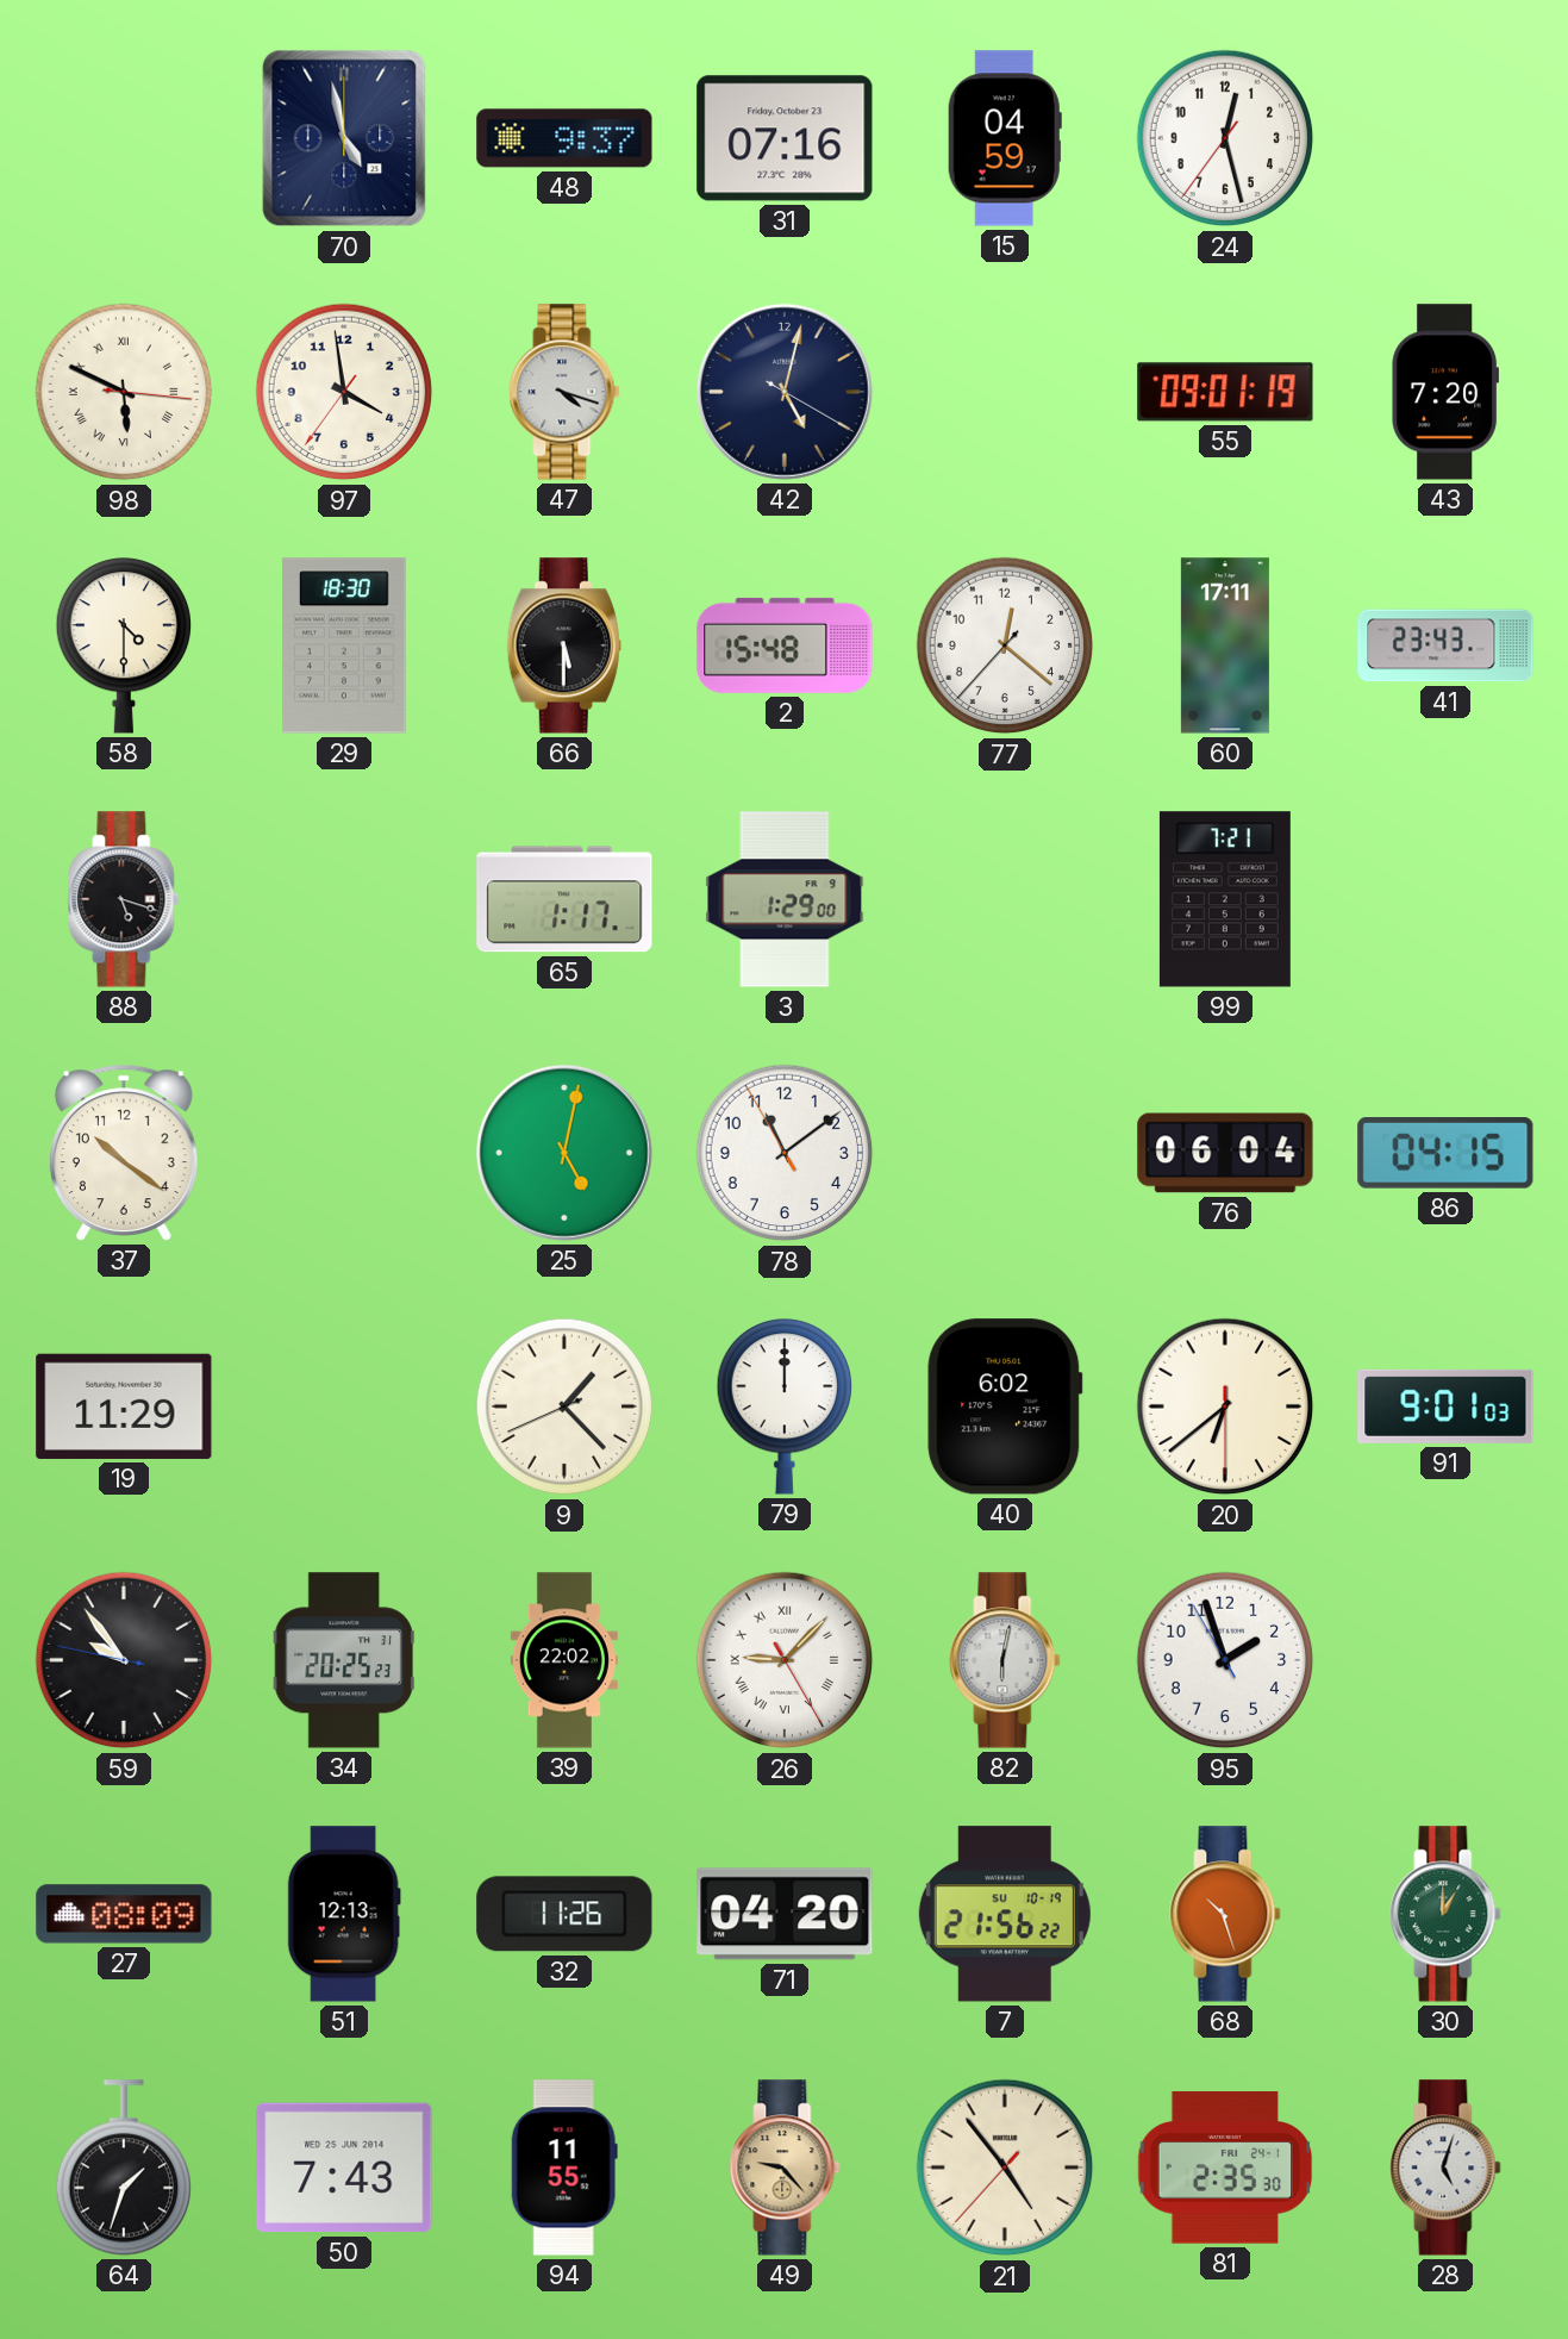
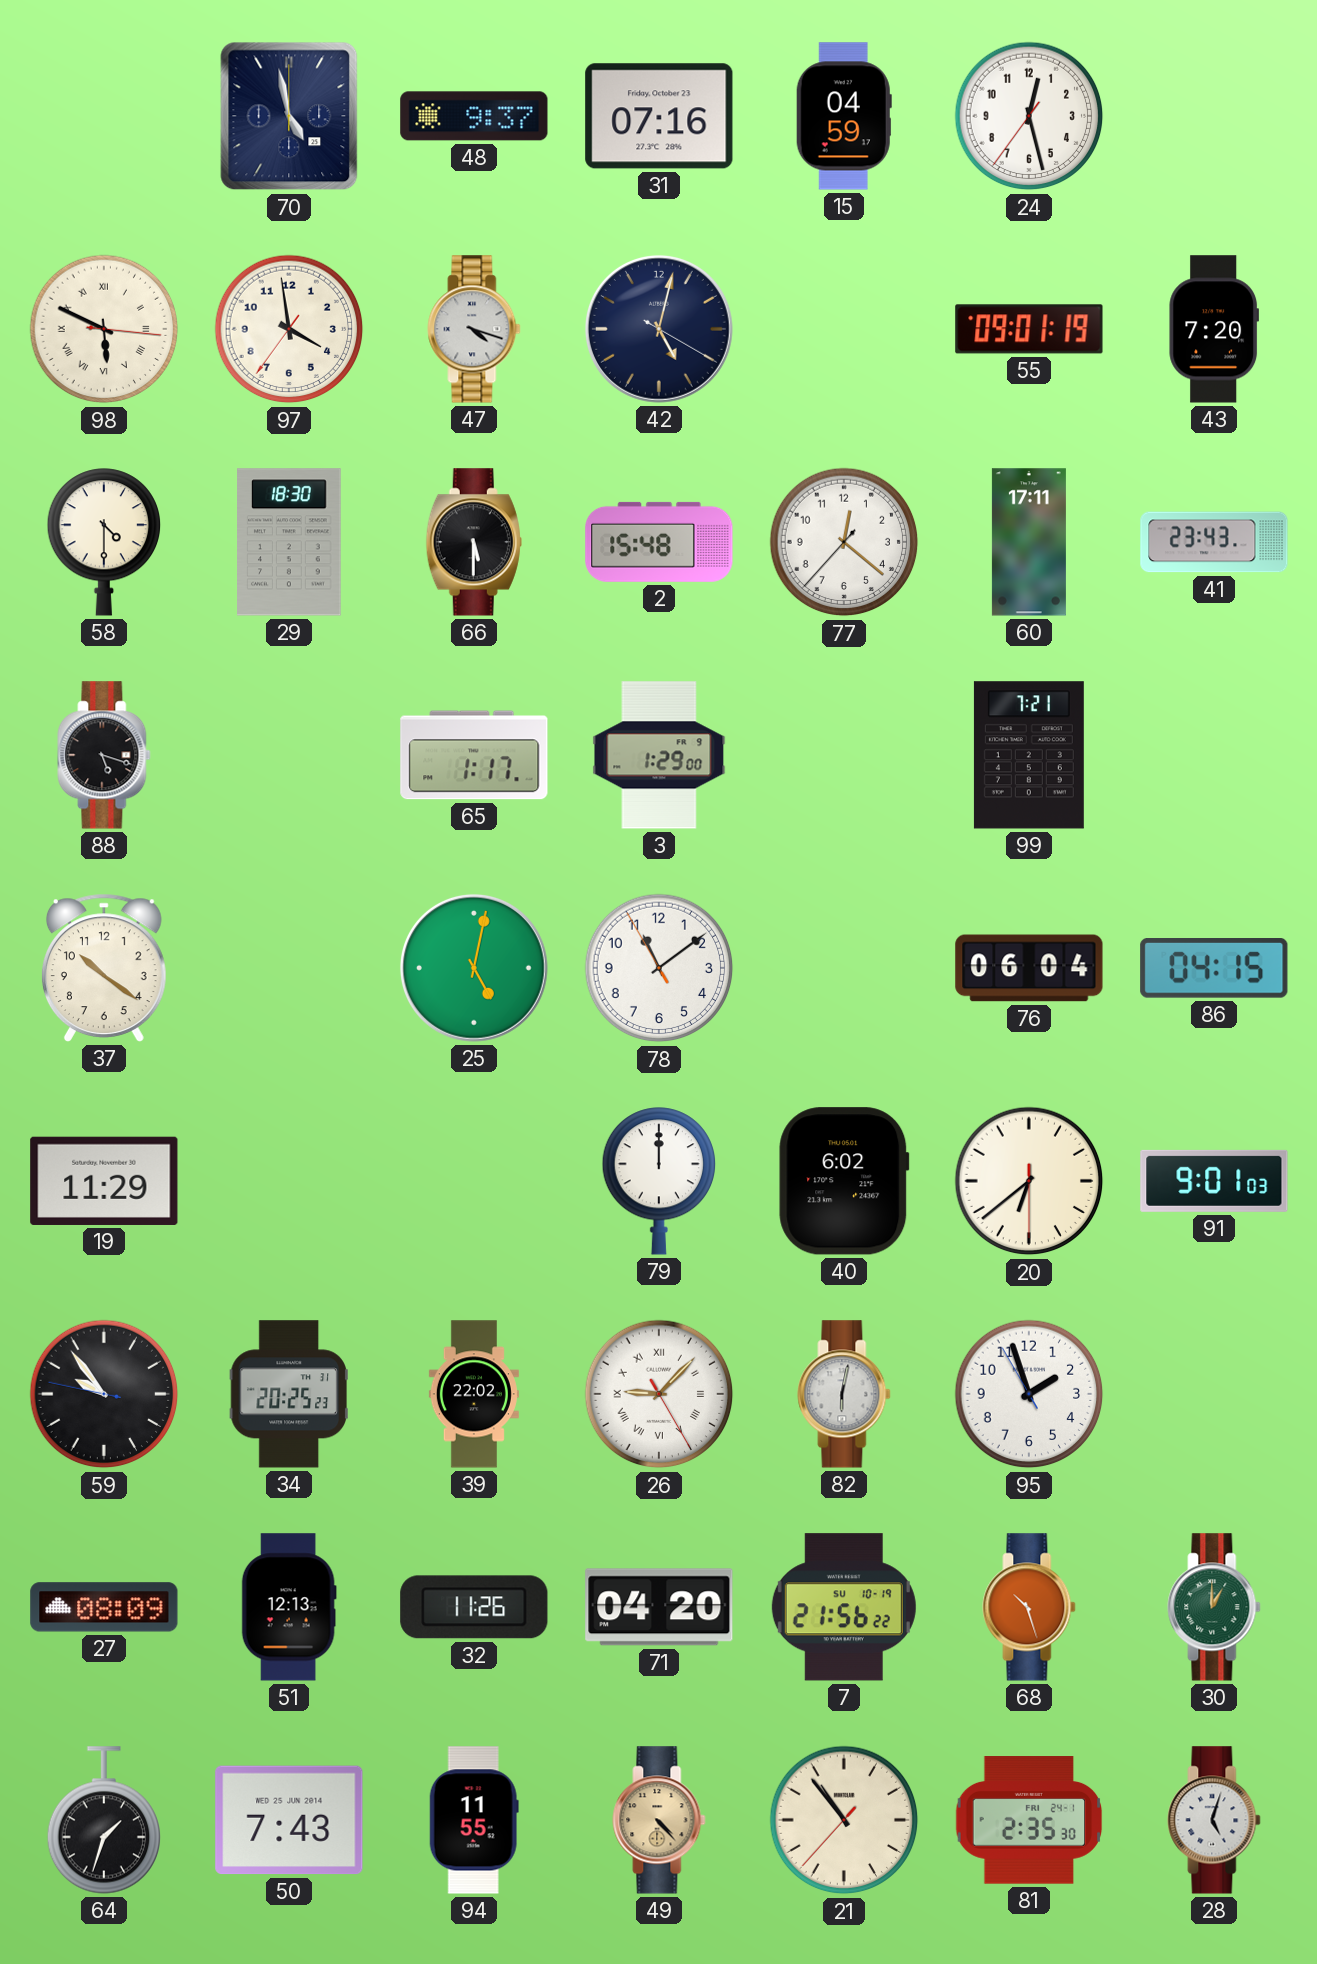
9: 1:22 -> none
49: 9:23 -> 4:23
21: 4:53 -> 10:53
